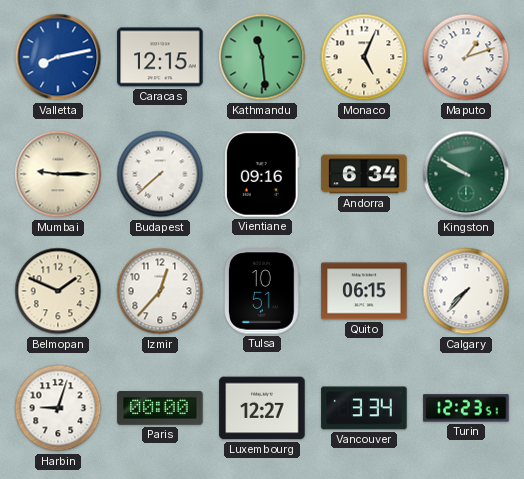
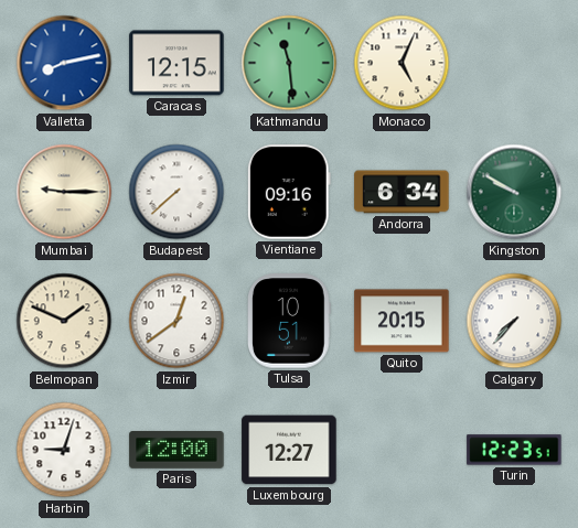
Maputo: 1:12 -> none
Izmir: 12:37 -> 12:39
Quito: 06:15 -> 20:15
Paris: 00:00 -> 12:00
Vancouver: 3:34 -> none
